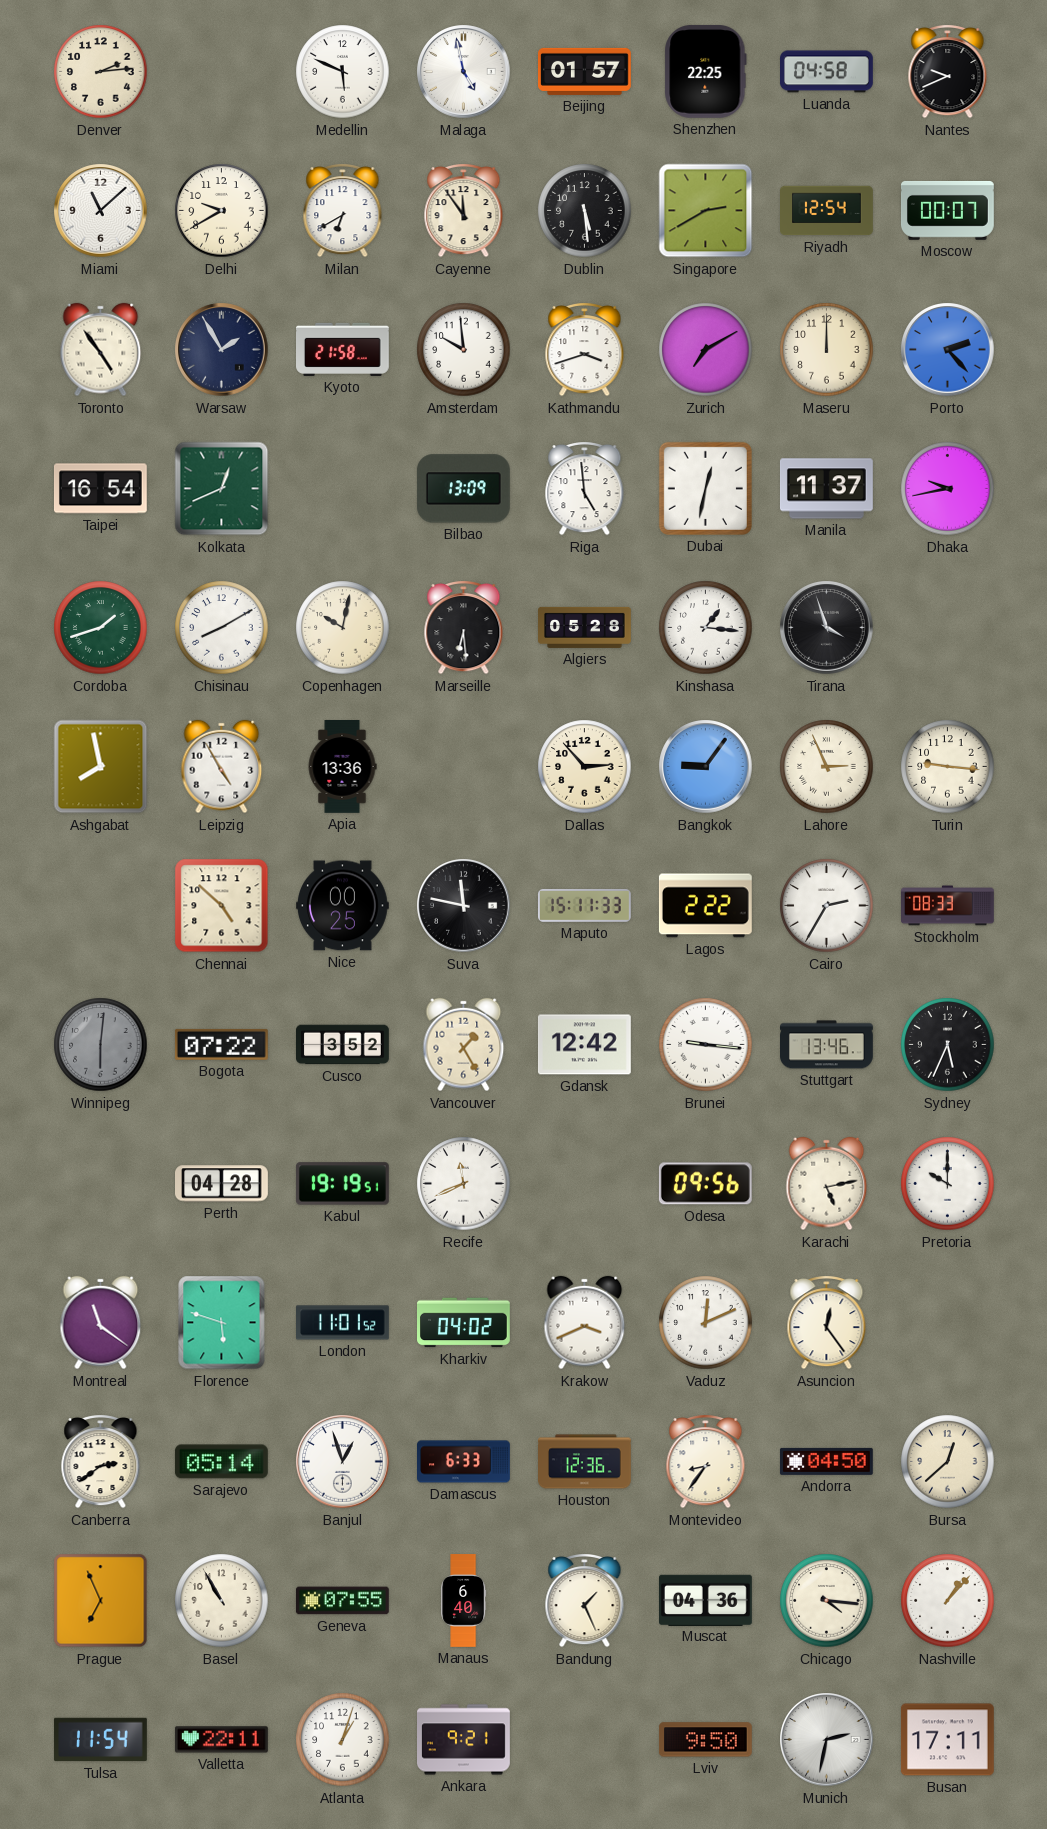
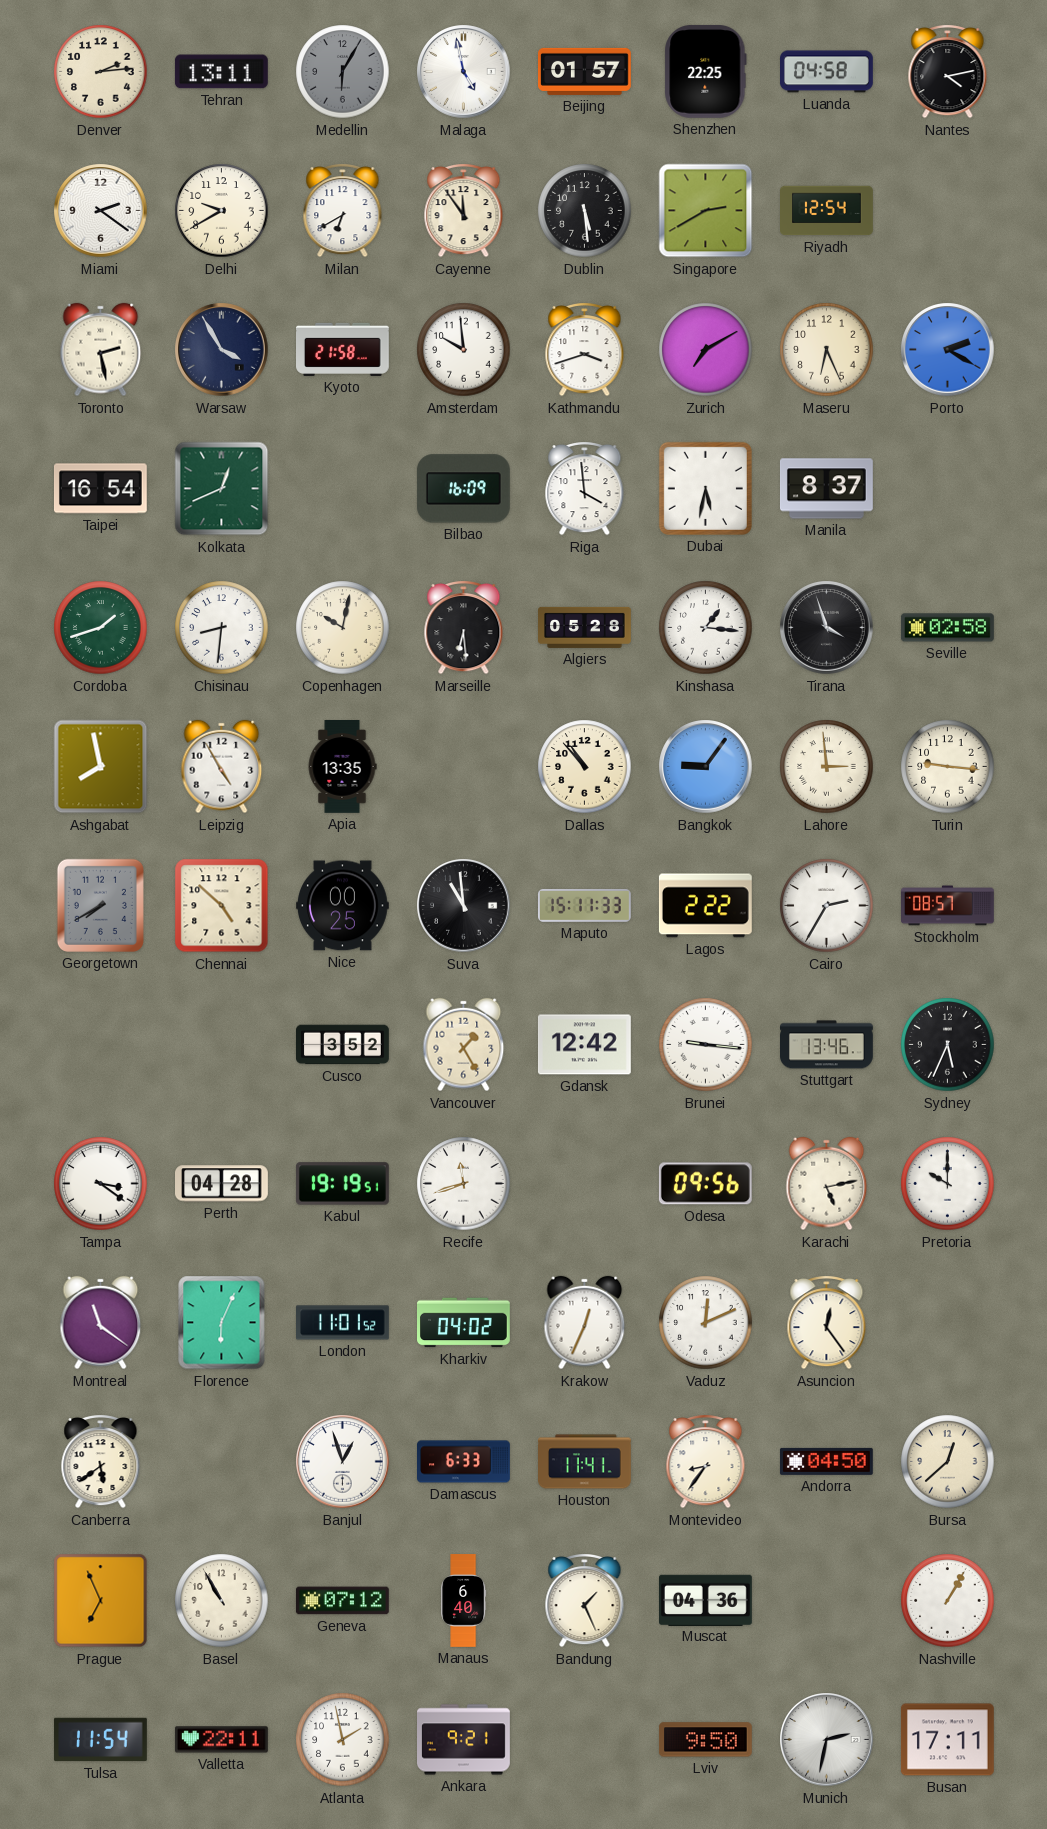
Tehran: none -> 13:11
Medellin: 5:49 -> 6:05
Medellin dial: white -> grey
Nantes: 9:41 -> 4:13
Miami: 11:08 -> 2:21
Moscow: 00:07 -> none
Toronto: 4:54 -> 2:28
Warsaw: 1:55 -> 3:55
Maseru: 12:00 -> 6:26
Porto: 2:23 -> 2:20
Bilbao: 13:09 -> 16:09
Riga: 4:59 -> 3:59
Dubai: 12:32 -> 5:32
Manila: 11:37 -> 8:37
Dhaka: 9:43 -> none
Chisinau: 8:10 -> 8:31
Seville: none -> 02:58
Apia: 13:36 -> 13:35
Dallas: 2:53 -> 10:53
Lahore: 2:56 -> 2:59
Georgetown: none -> 7:40
Suva: 11:47 -> 10:59
Stockholm: 08:33 -> 08:57
Winnipeg: 6:01 -> none
Bogota: 07:22 -> none
Tampa: none -> 3:21
Recife: 11:41 -> 11:42
Florence: 5:48 -> 6:04
Krakow: 3:41 -> 12:34
Canberra: 2:39 -> 5:39
Sarajevo: 05:14 -> none
Houston: 12:36 -> 11:41
Geneva: 07:55 -> 07:12
Chicago: 4:16 -> none
Nashville: 1:07 -> 1:05
Atlanta: 1:03 -> 1:58
